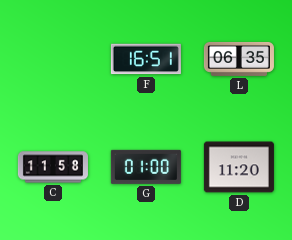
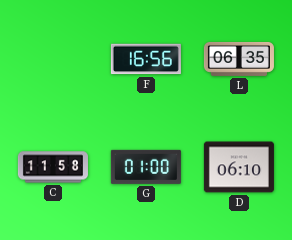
F: 16:51 -> 16:56
D: 11:20 -> 06:10
